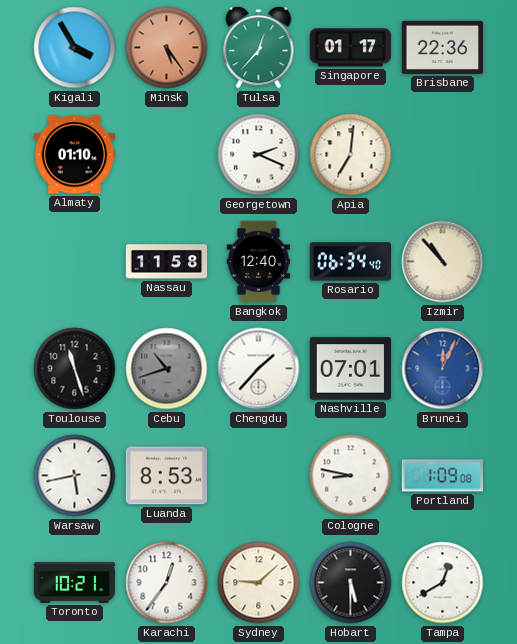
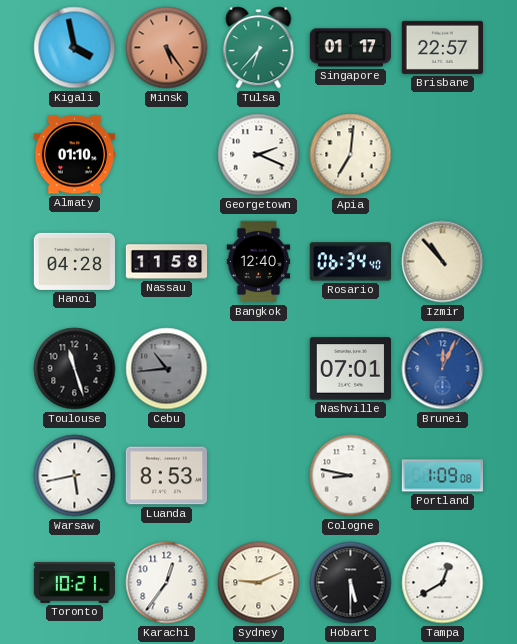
Kigali: 3:55 -> 3:58
Tulsa: 12:37 -> 6:37
Brisbane: 22:36 -> 22:57
Hanoi: none -> 04:28
Cebu: 10:42 -> 10:44
Chengdu: 1:37 -> none
Sydney: 9:08 -> 9:11
